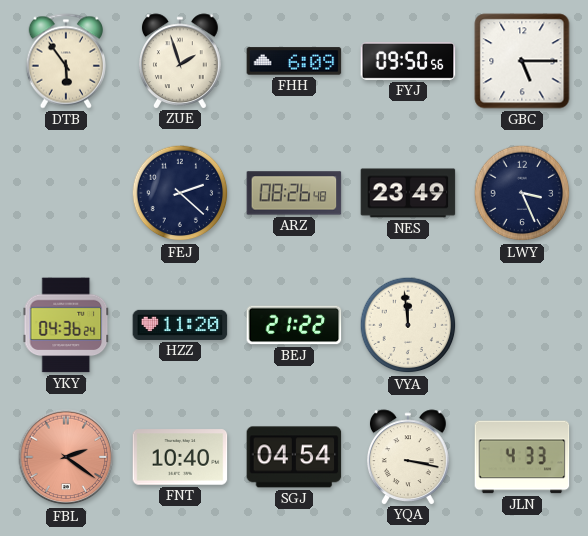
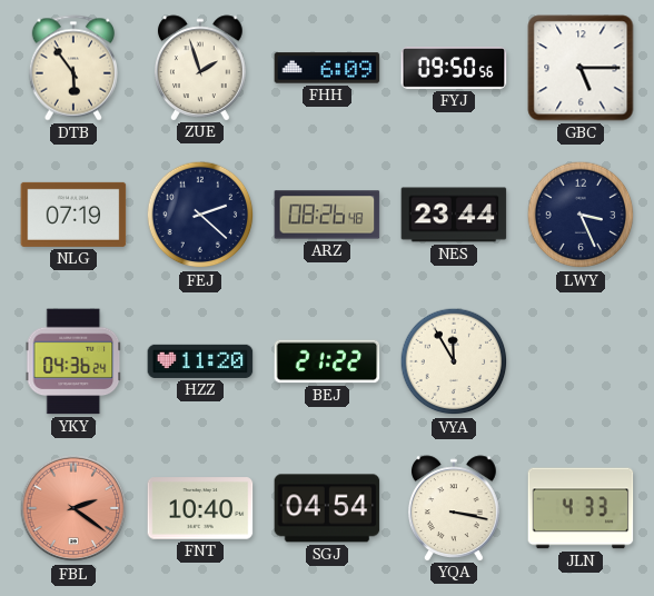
NLG: none -> 07:19
NES: 23:49 -> 23:44
VYA: 11:59 -> 11:55
